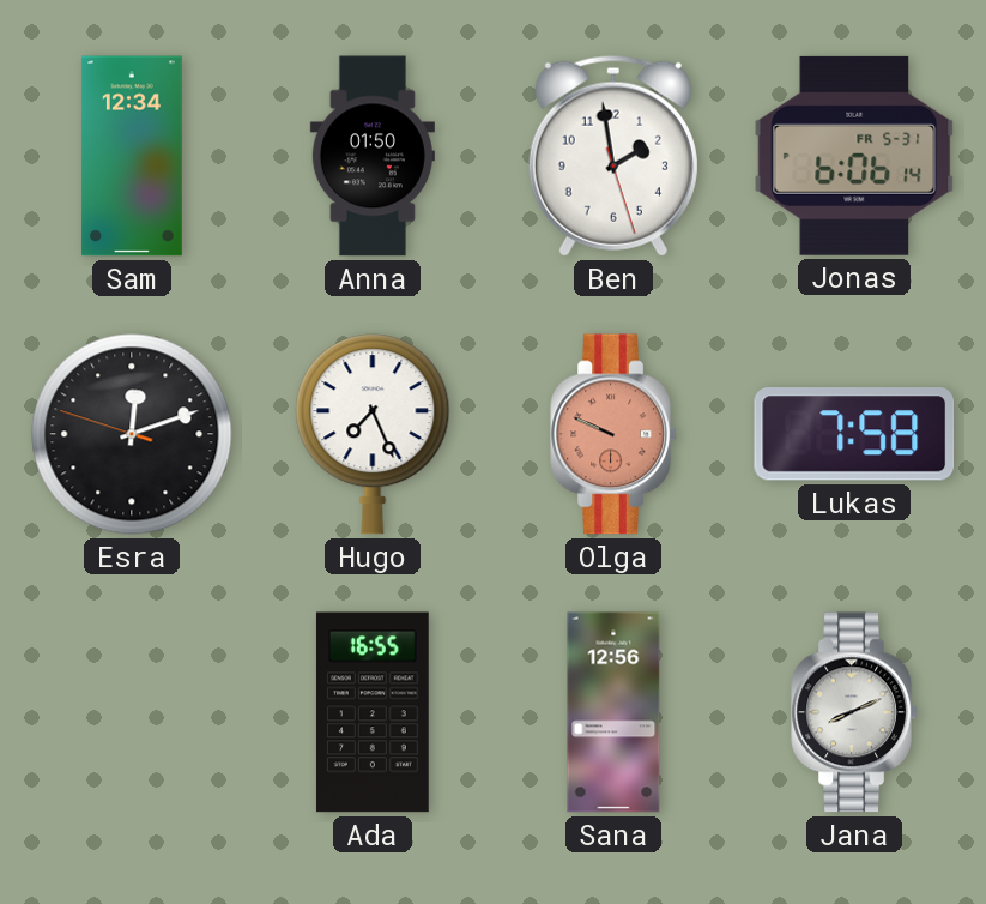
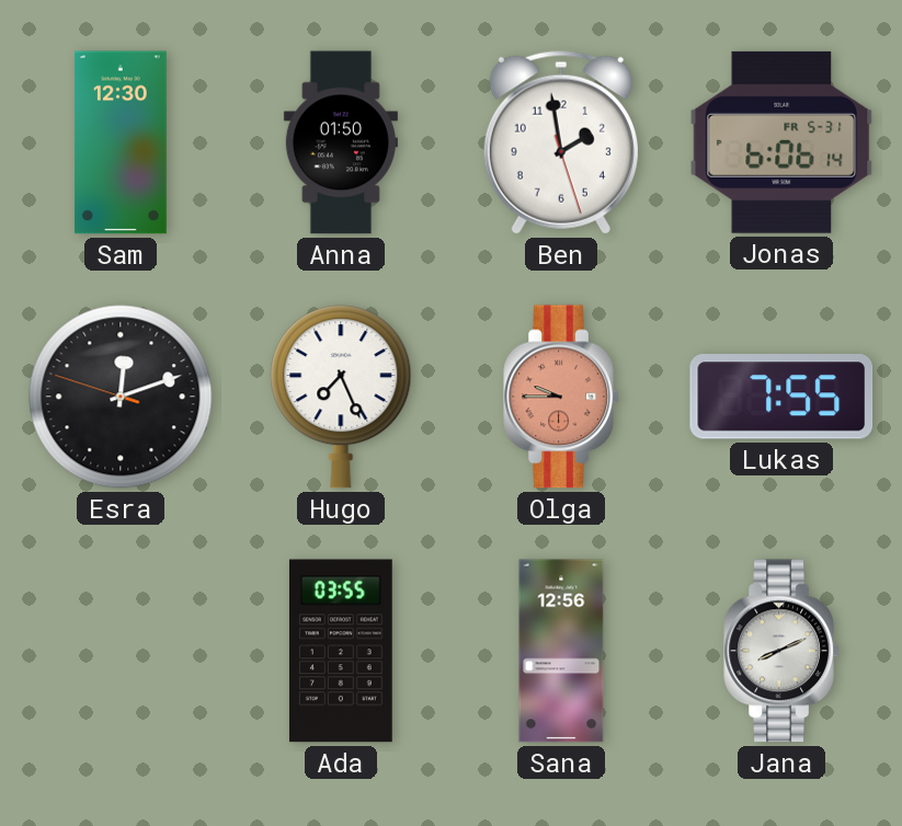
Sam: 12:34 -> 12:30
Olga: 9:49 -> 9:45
Lukas: 7:58 -> 7:55
Ada: 16:55 -> 03:55
